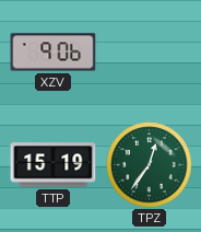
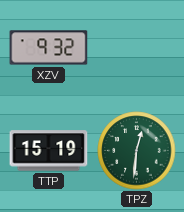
XZV: 9:06 -> 9:32
TPZ: 12:36 -> 12:31
